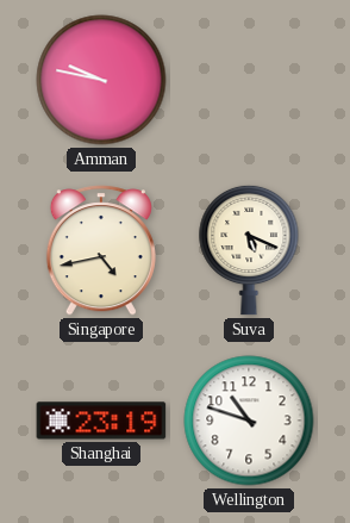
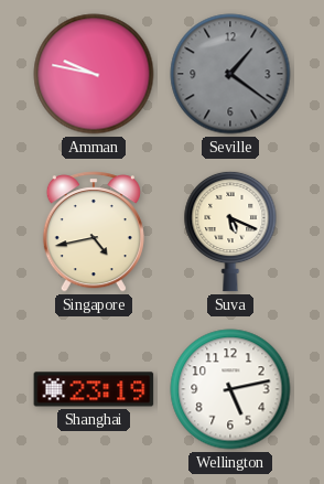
Seville: none -> 1:21
Wellington: 10:48 -> 5:13
